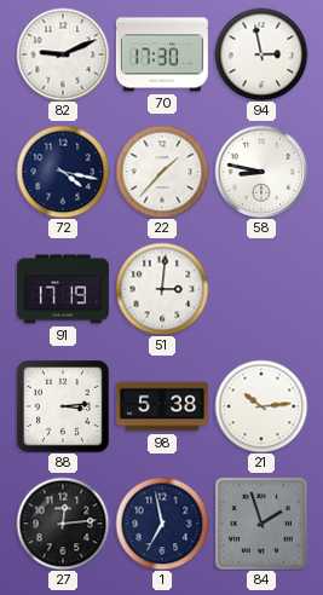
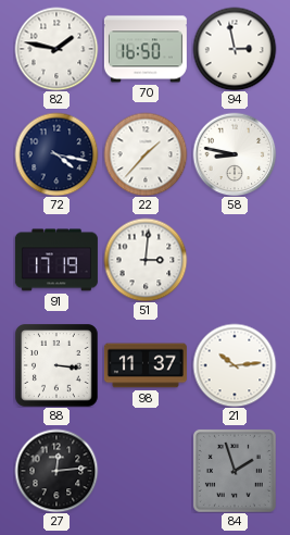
82: 9:11 -> 1:47
70: 17:30 -> 16:50
88: 3:14 -> 3:16
98: 5:38 -> 11:37
1: 6:58 -> none
